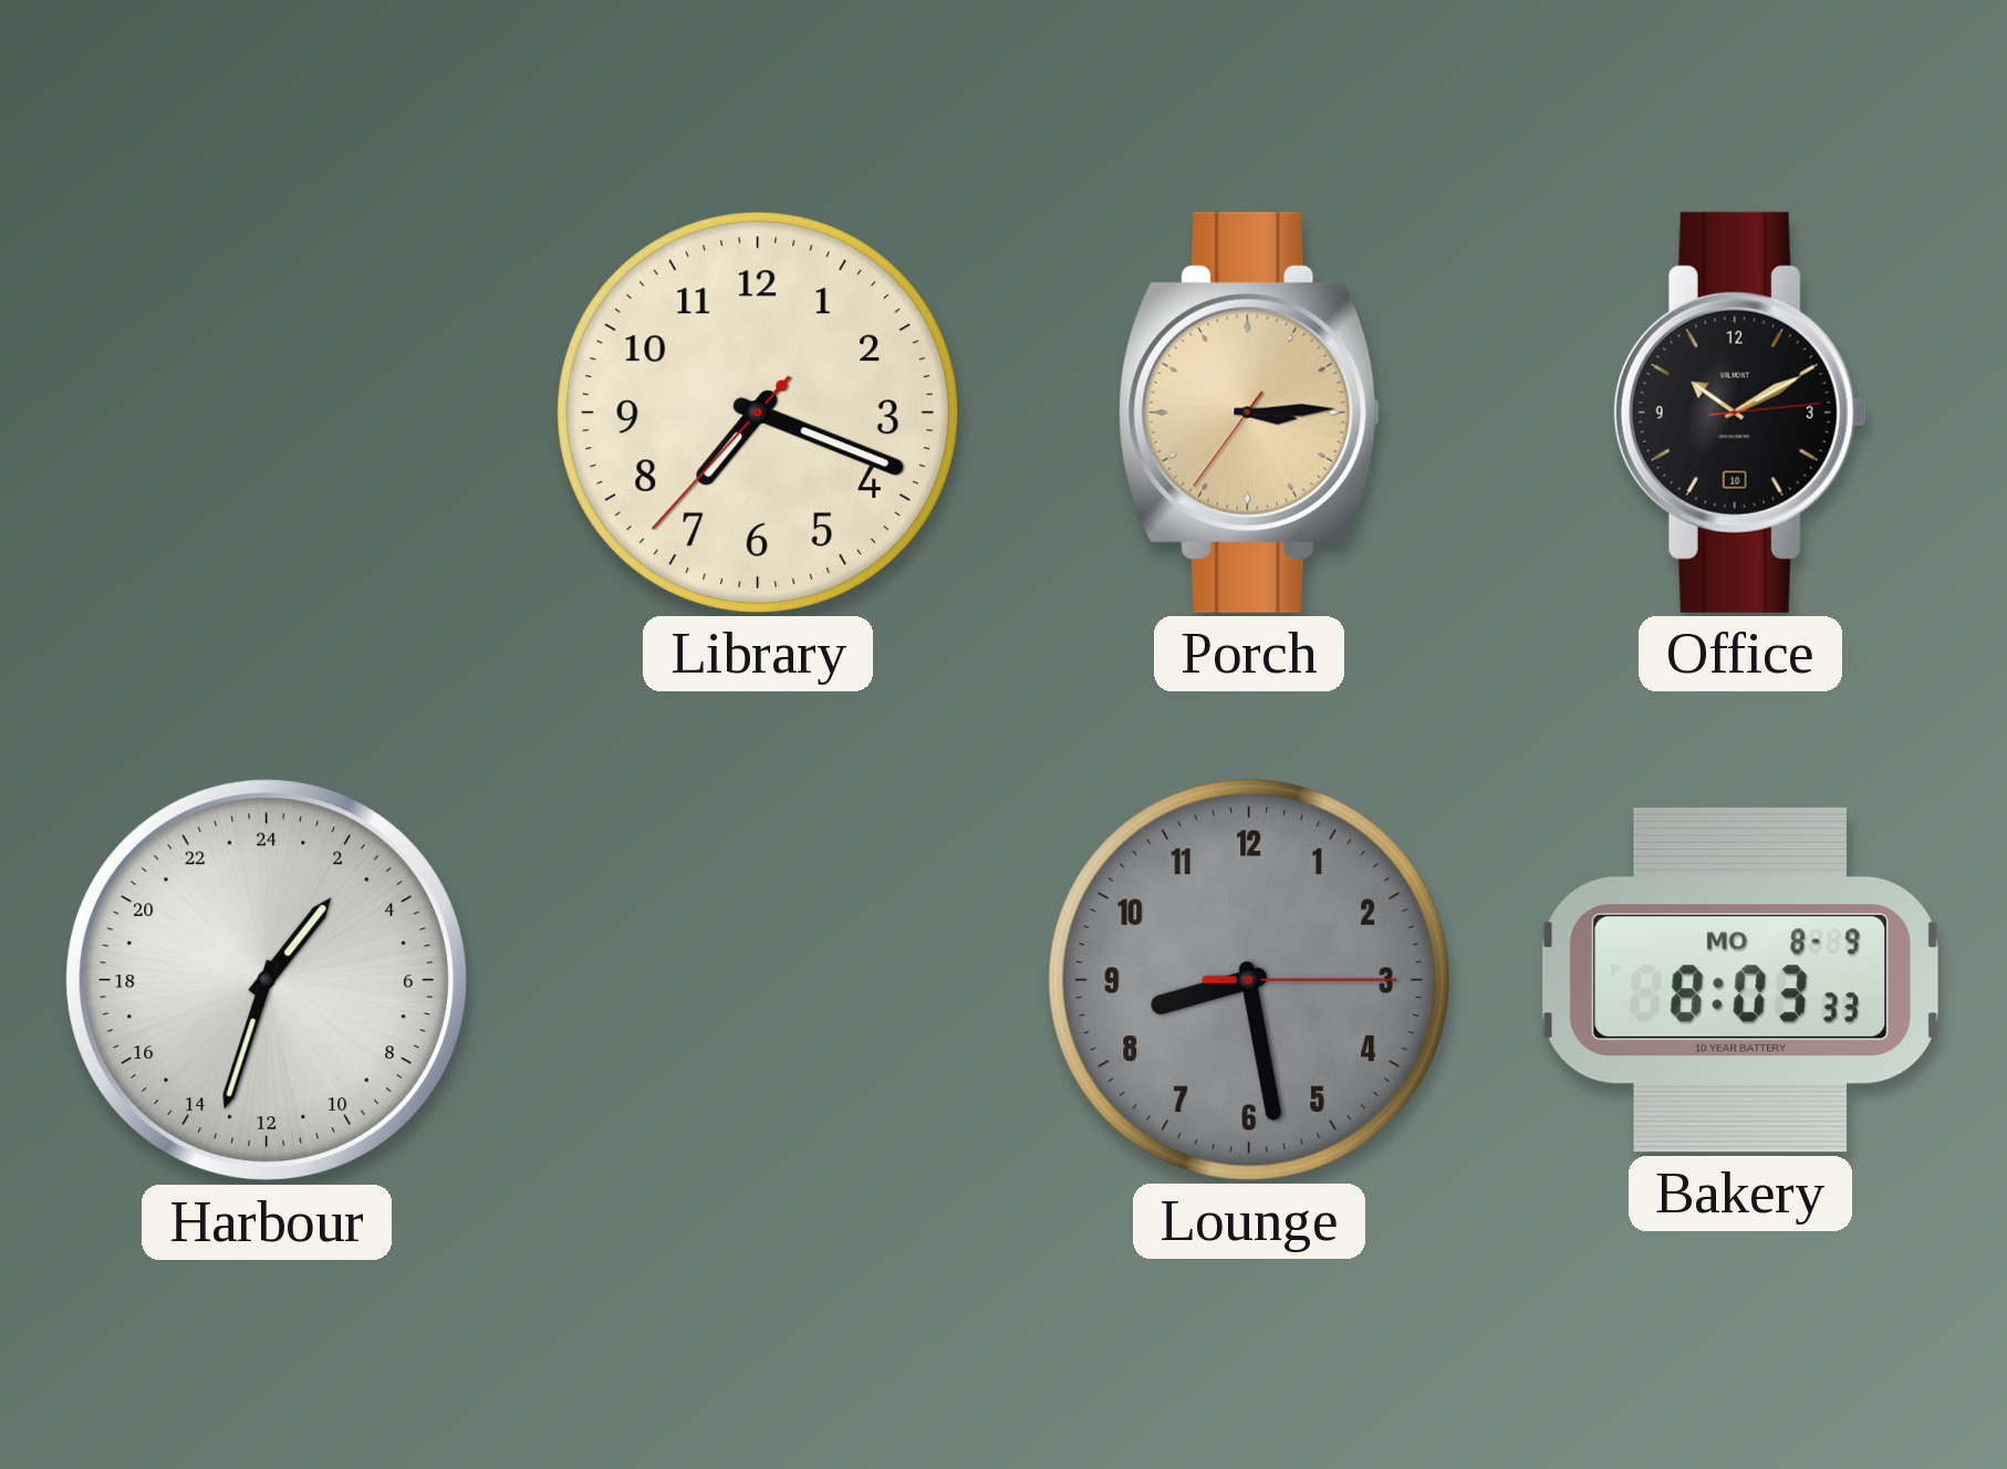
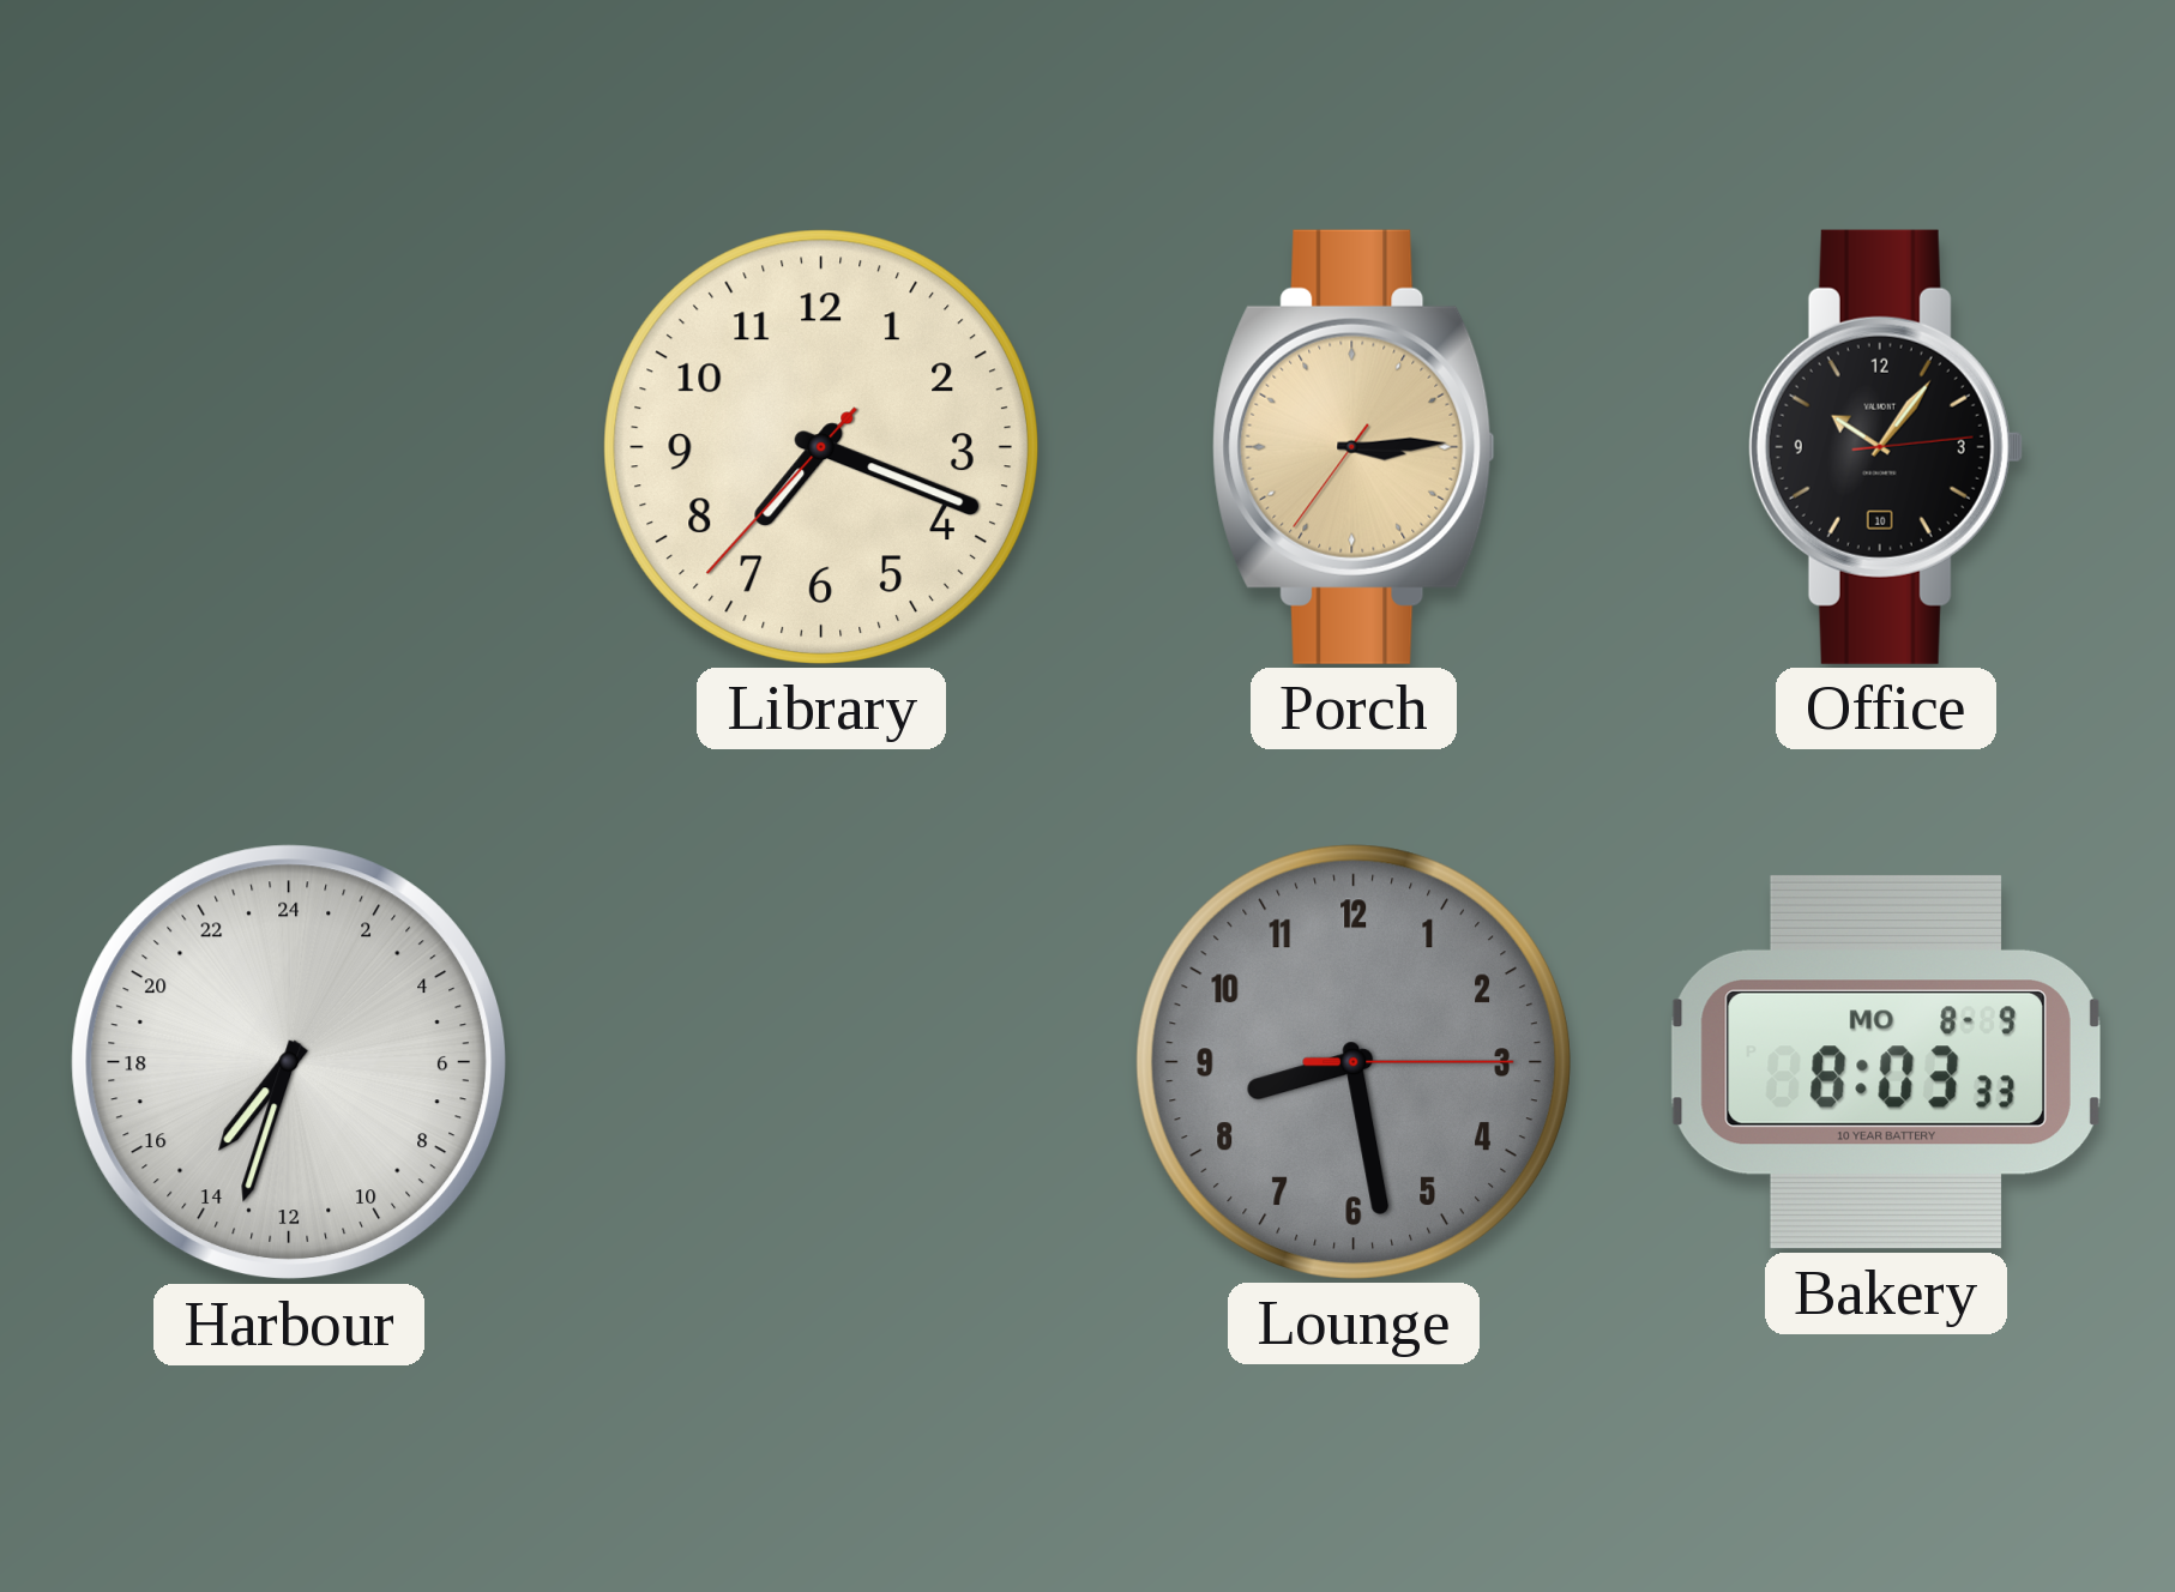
Office: 10:10 -> 10:06
Harbour: 2:33 -> 14:33
